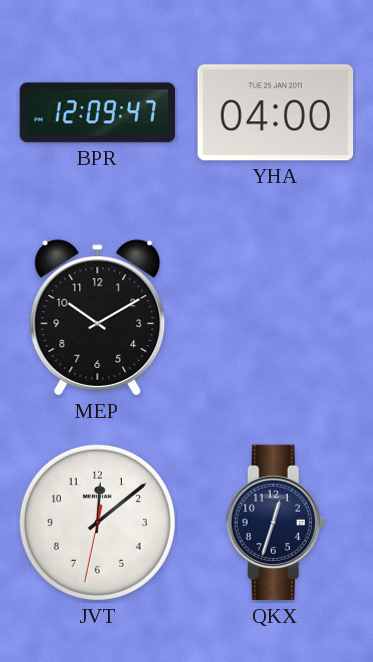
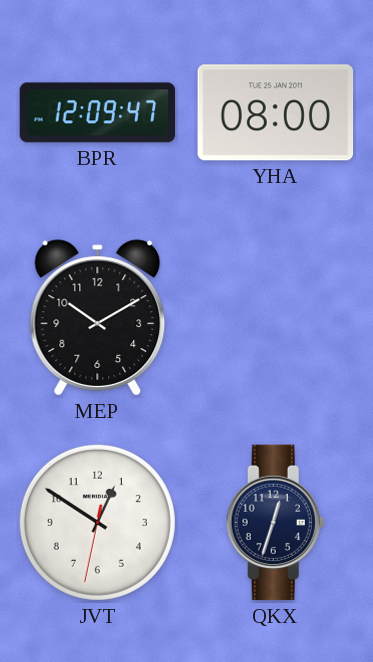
YHA: 04:00 -> 08:00
JVT: 12:08 -> 12:50
